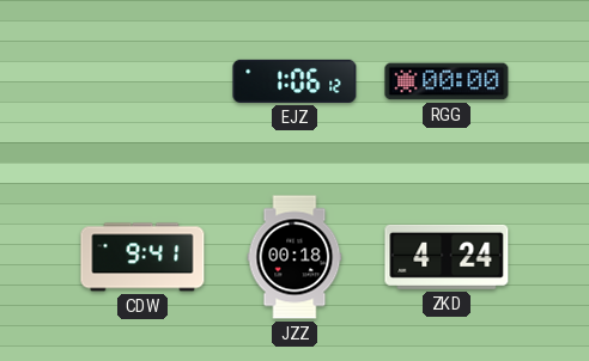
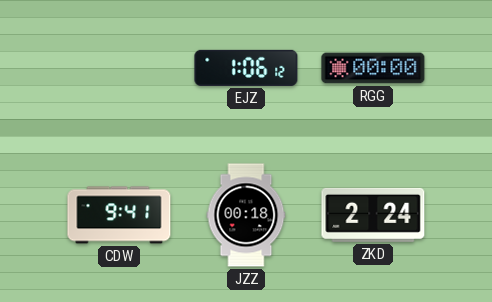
ZKD: 4:24 -> 2:24
